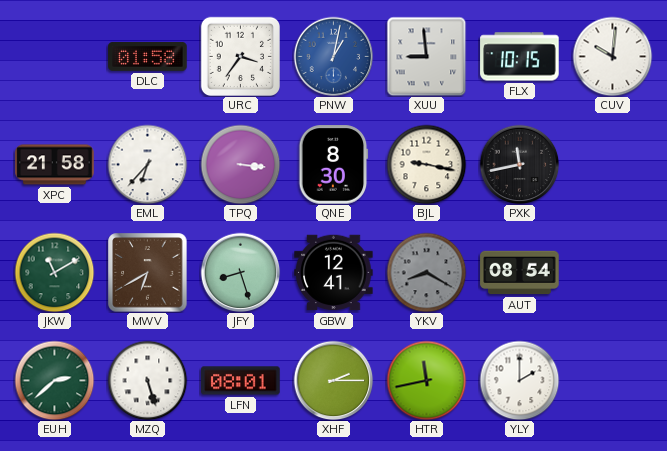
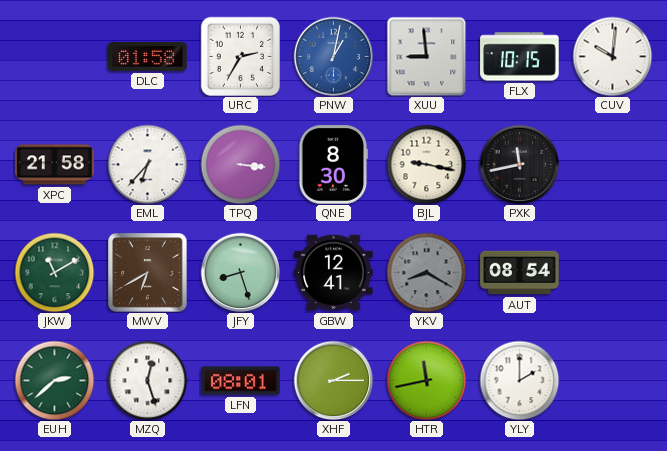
URC: 3:36 -> 2:35
MZQ: 5:27 -> 12:27
